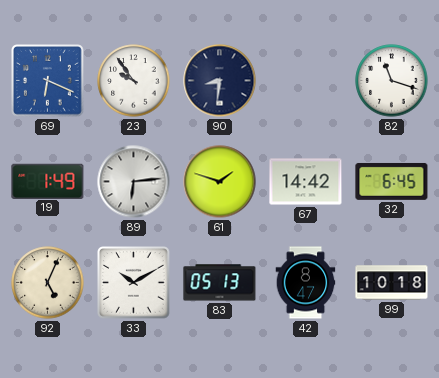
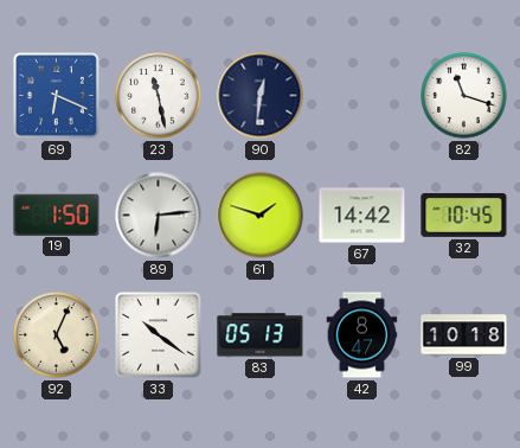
23: 9:54 -> 11:28
90: 8:31 -> 12:31
19: 1:49 -> 1:50
32: 6:45 -> 10:45
33: 10:10 -> 10:21
